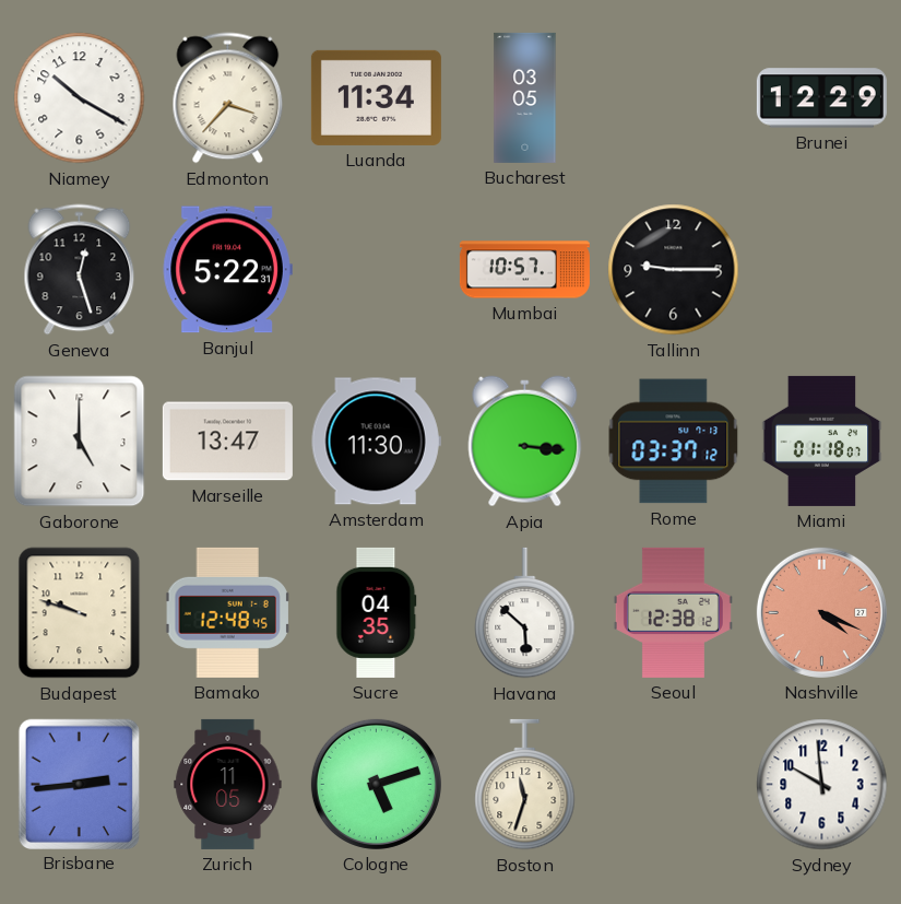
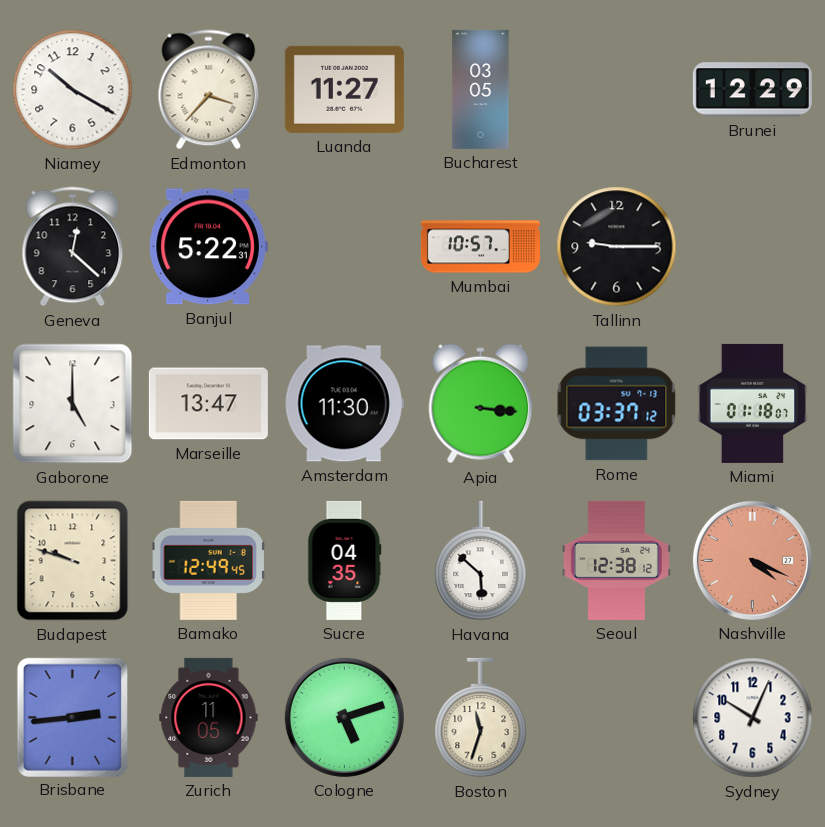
Luanda: 11:34 -> 11:27
Geneva: 12:27 -> 12:22
Bamako: 12:48 -> 12:49
Sydney: 9:59 -> 10:04
